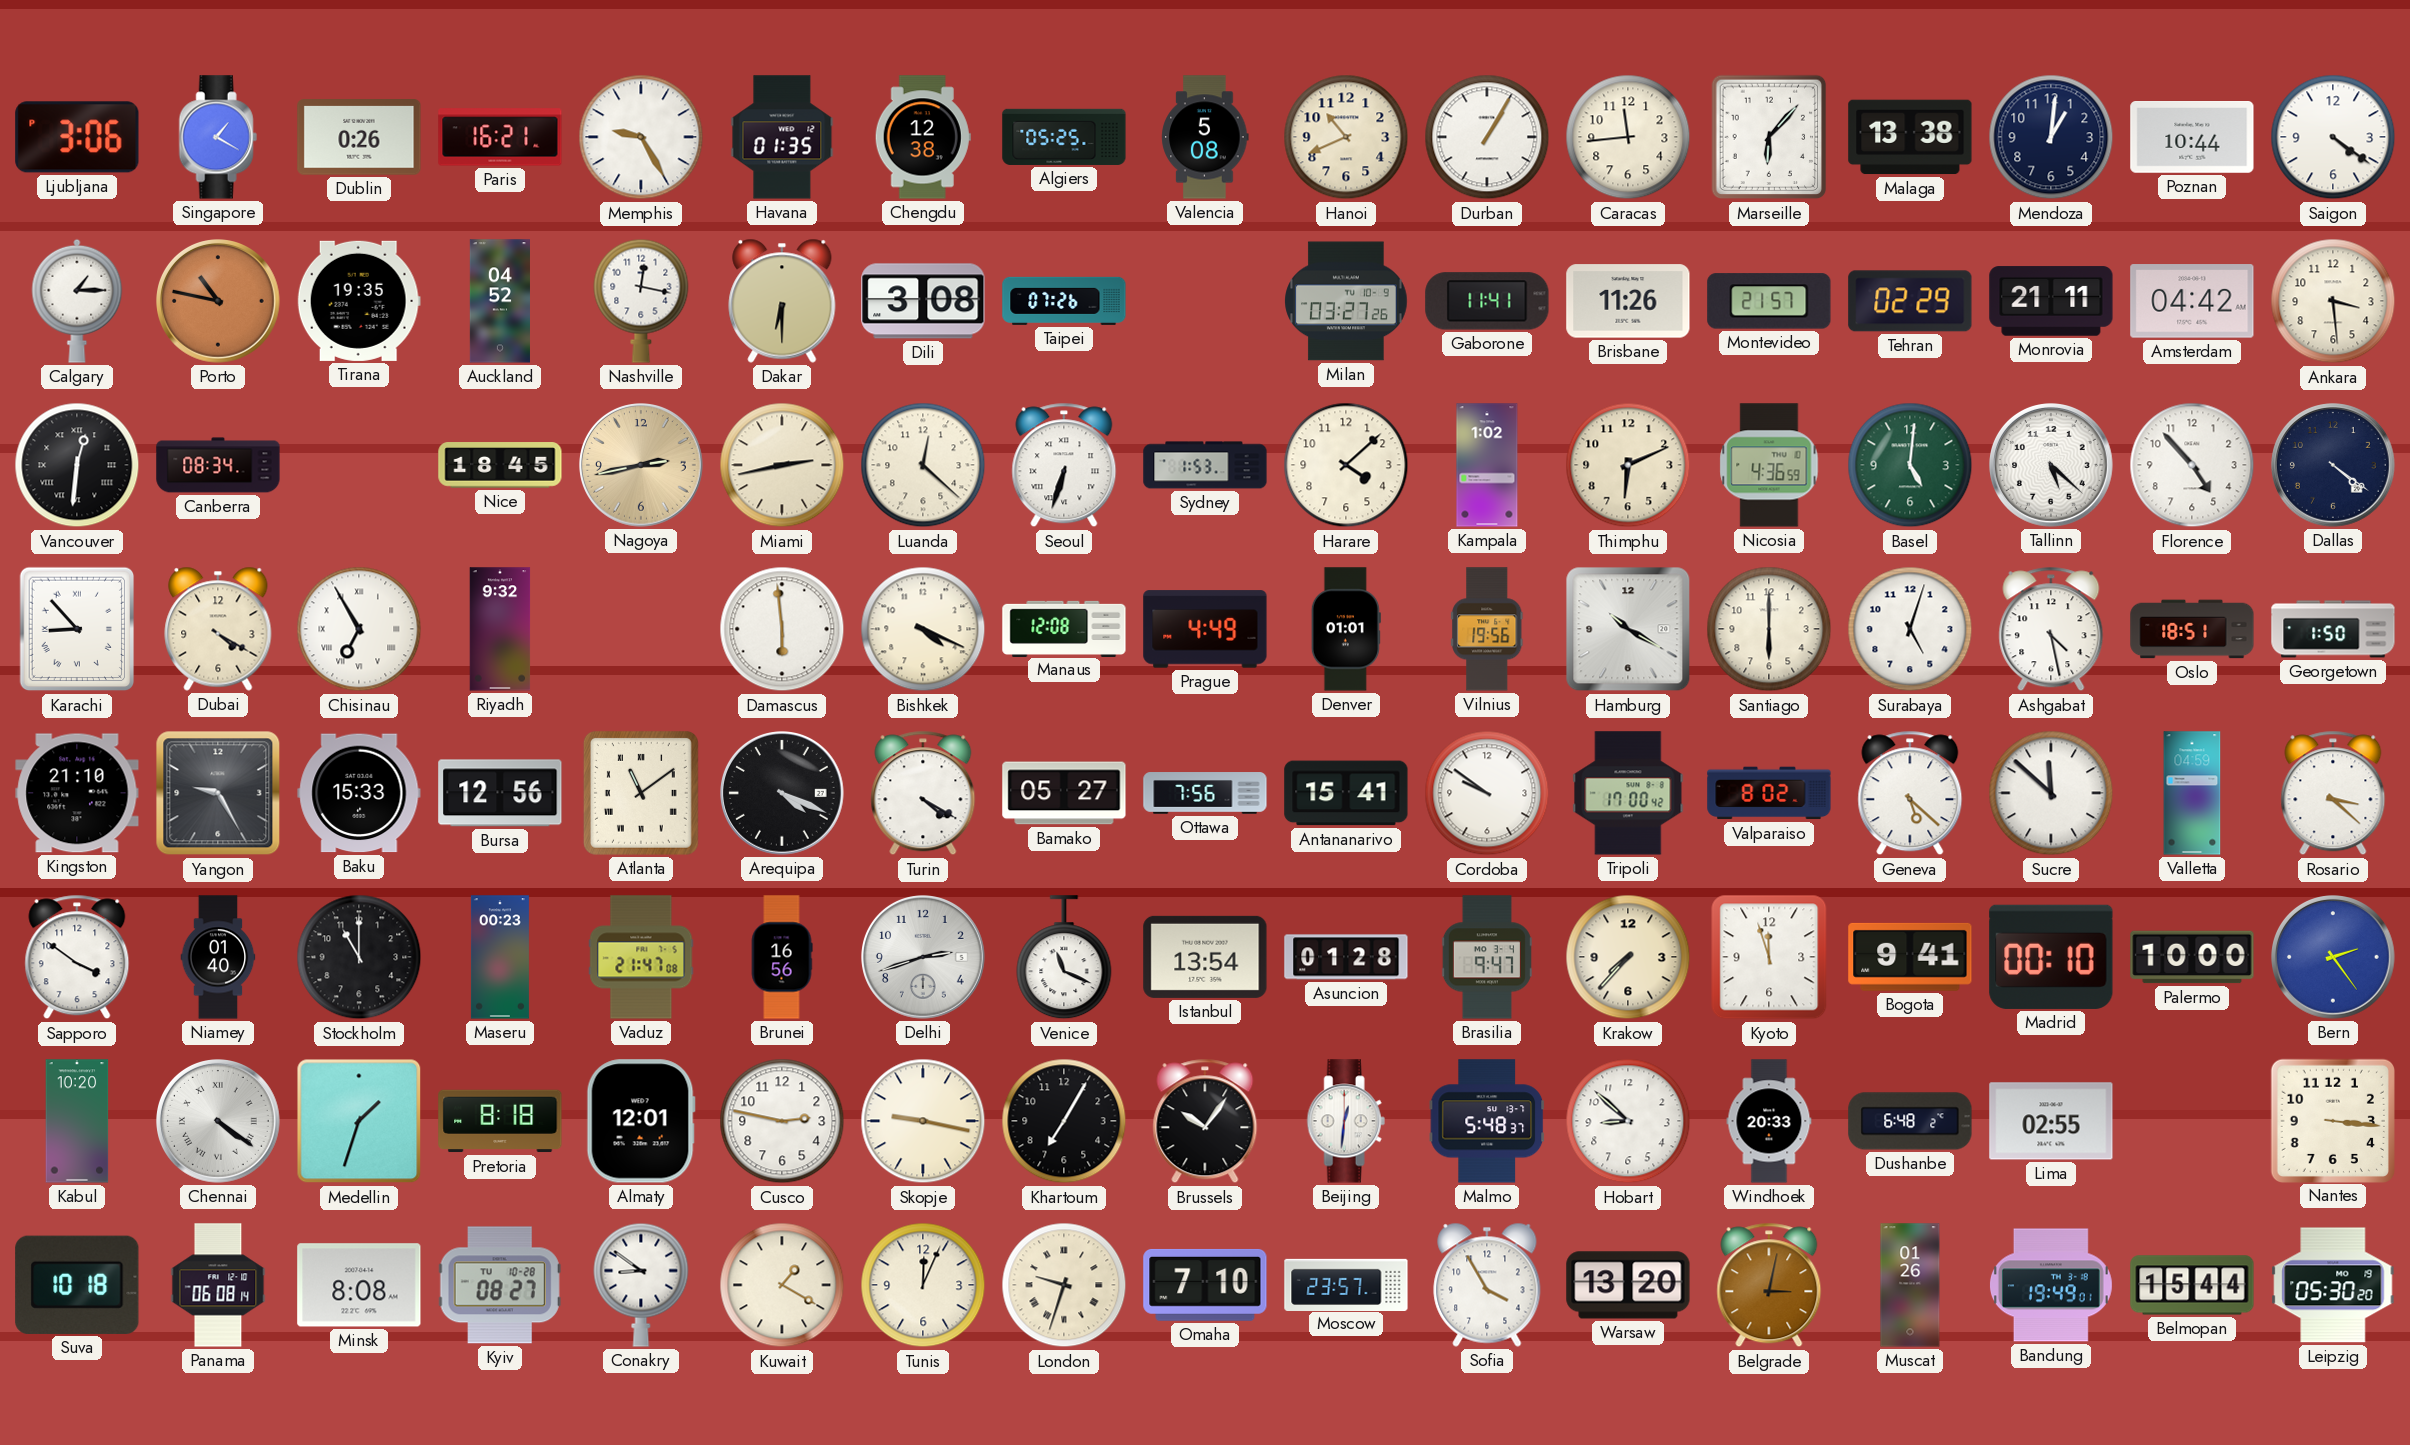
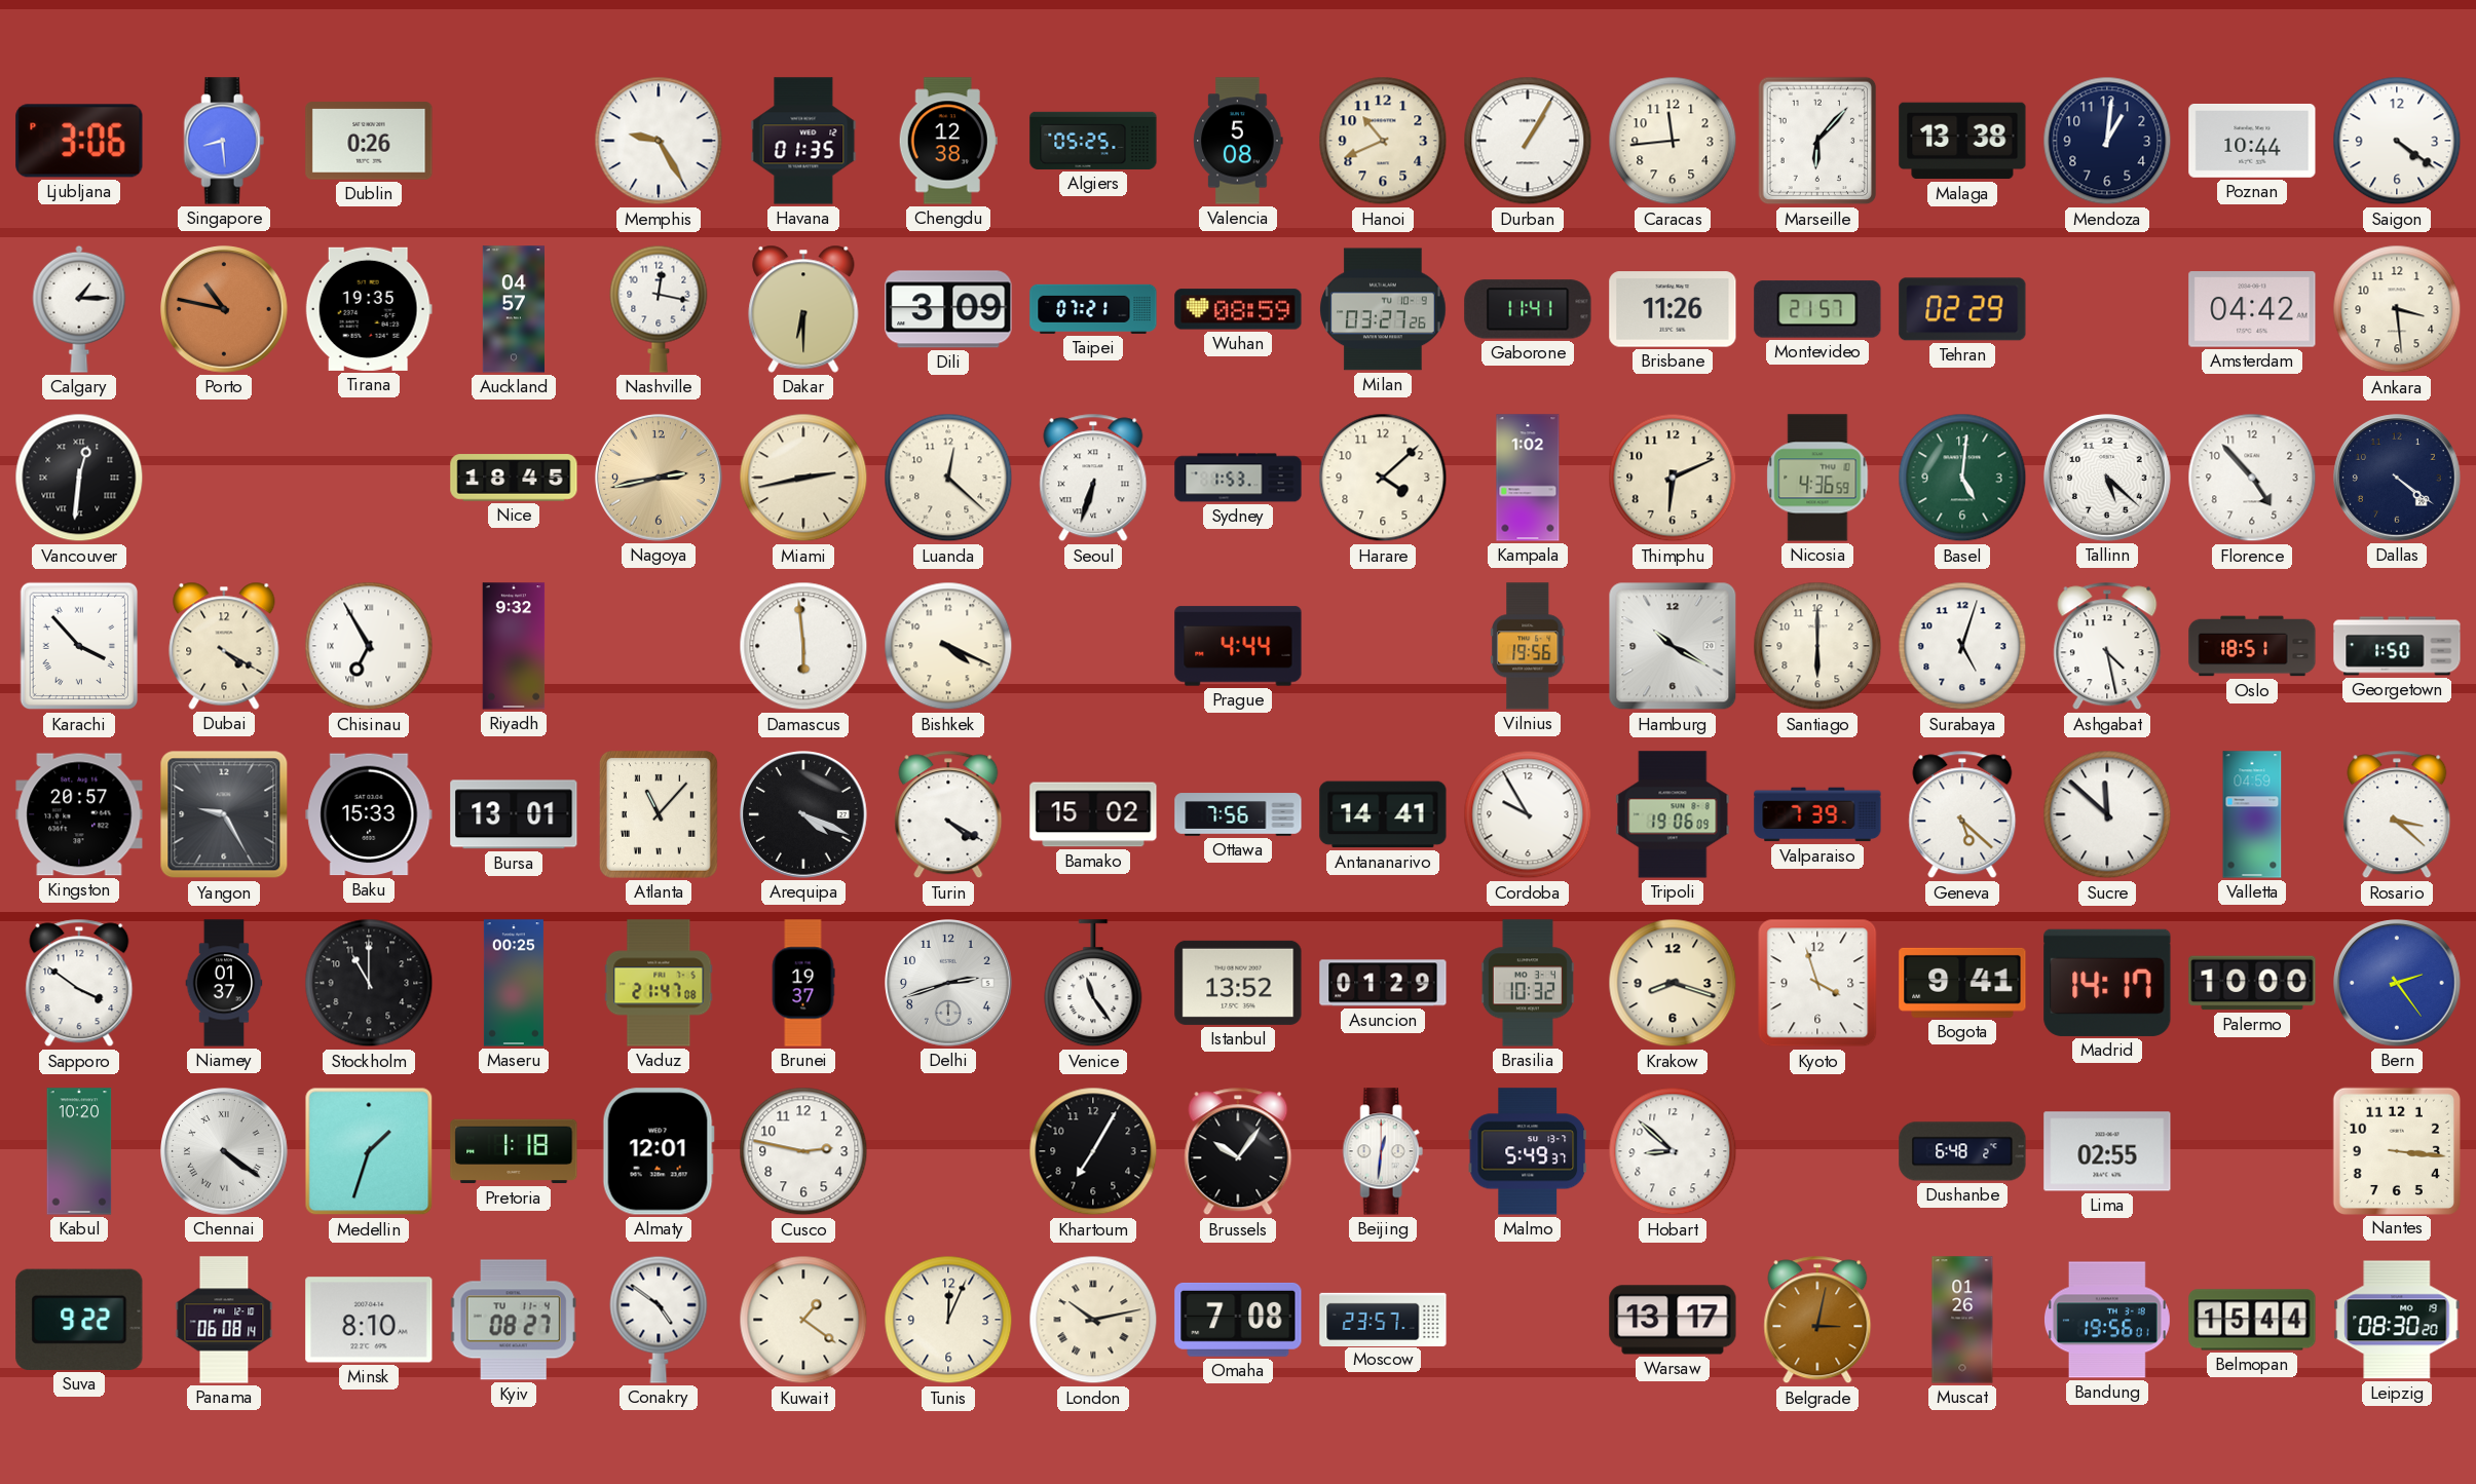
Singapore: 1:20 -> 8:29
Paris: 16:21 -> none
Auckland: 04:52 -> 04:57
Dili: 3:08 -> 3:09
Taipei: 07:26 -> 07:21
Wuhan: none -> 08:59
Monrovia: 21:11 -> none
Canberra: 08:34 -> none
Karachi: 8:53 -> 3:53
Manaus: 12:08 -> none
Prague: 4:49 -> 4:44
Denver: 01:01 -> none
Kingston: 21:10 -> 20:57
Bursa: 12:56 -> 13:01
Atlanta: 11:09 -> 11:07
Bamako: 05:27 -> 15:02
Antananarivo: 15:41 -> 14:41
Cordoba: 9:51 -> 9:55
Tripoli: 17:00 -> 19:06
Valparaiso: 8:02 -> 7:39
Niamey: 01:40 -> 01:37
Maseru: 00:23 -> 00:25
Brunei: 16:56 -> 19:37
Venice: 11:19 -> 11:24
Istanbul: 13:54 -> 13:52
Asuncion: 01:28 -> 01:29
Brasilia: 9:47 -> 10:32
Krakow: 7:37 -> 8:18
Kyoto: 11:57 -> 3:57
Madrid: 00:10 -> 14:17
Pretoria: 8:18 -> 1:18
Skopje: 9:17 -> none
Malmo: 5:48 -> 5:49
Windhoek: 20:33 -> none
Suva: 10:18 -> 9:22
Minsk: 8:08 -> 8:10
Kyiv date: TU 10-28 -> TU 11-4
Conakry: 8:51 -> 4:51
Kuwait: 1:20 -> 1:21
London: 9:33 -> 10:13
Omaha: 7:10 -> 7:08
Sofia: 3:55 -> none
Warsaw: 13:20 -> 13:17
Bandung: 19:49 -> 19:56
Leipzig: 05:30 -> 08:30
